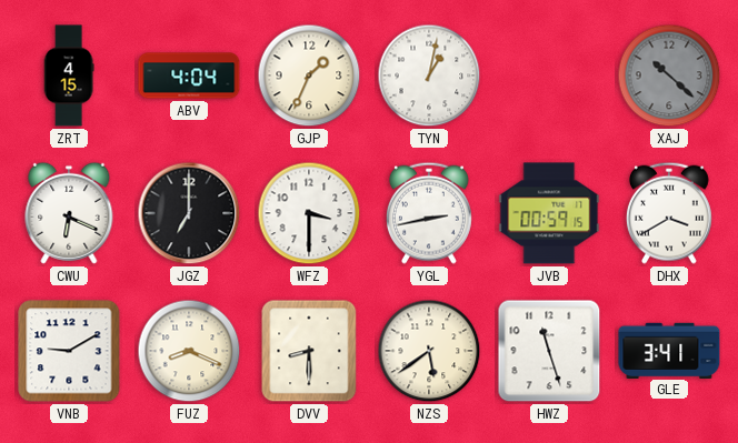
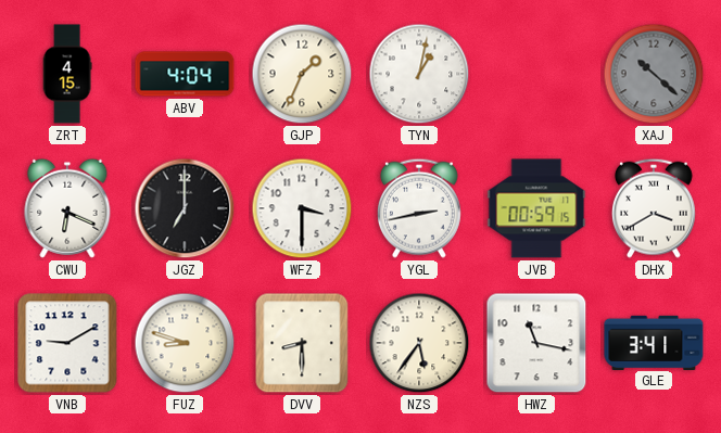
FUZ: 8:19 -> 8:48
NZS: 5:39 -> 5:36
HWZ: 11:27 -> 11:17
